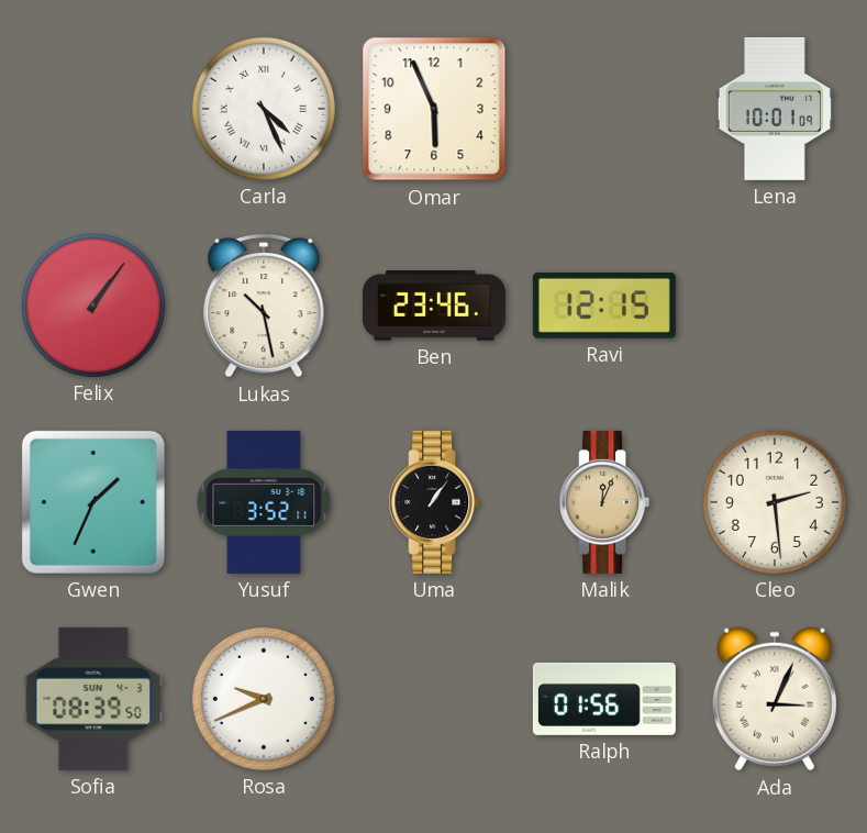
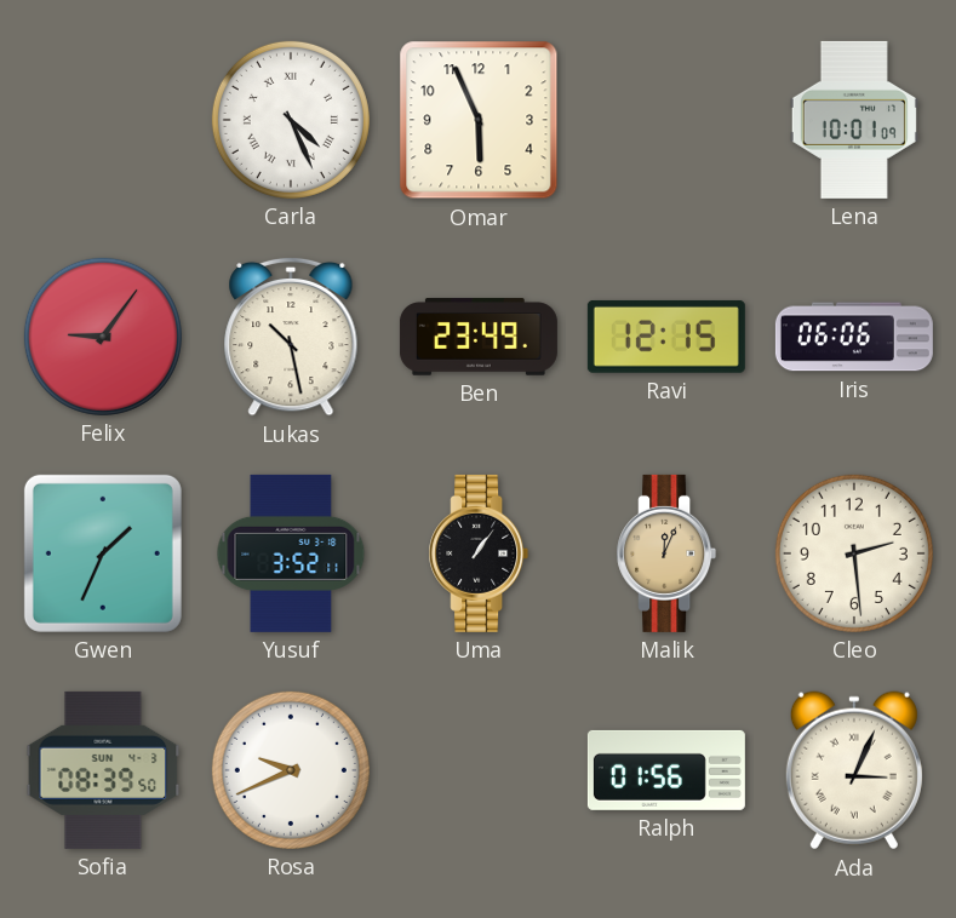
Felix: 1:06 -> 9:06
Ben: 23:46 -> 23:49
Iris: none -> 06:06
